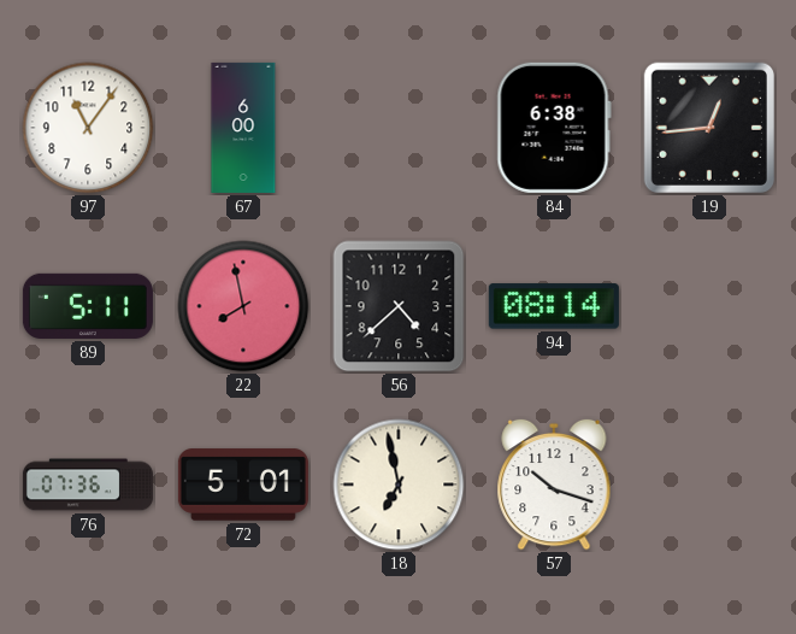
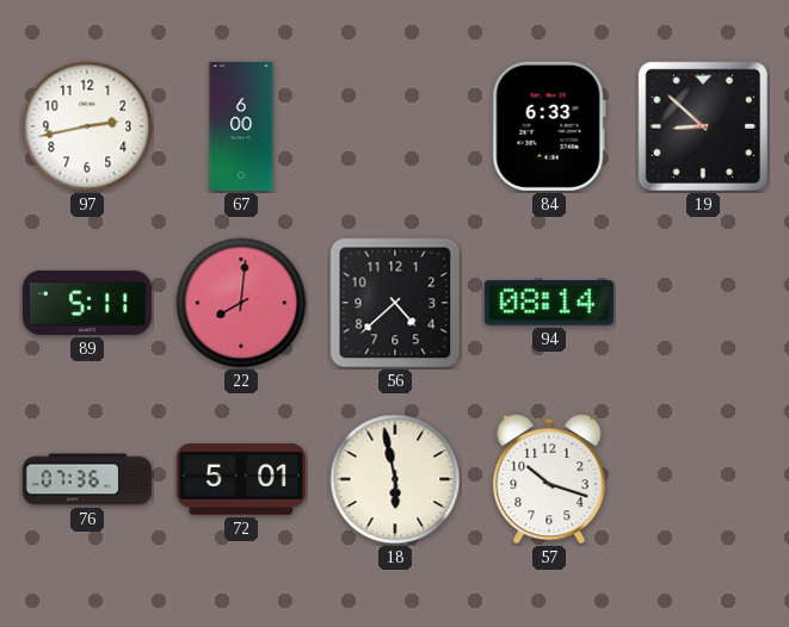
97: 11:06 -> 2:43
84: 6:38 -> 6:33
19: 12:44 -> 8:52
22: 7:58 -> 8:01
18: 6:58 -> 5:58
